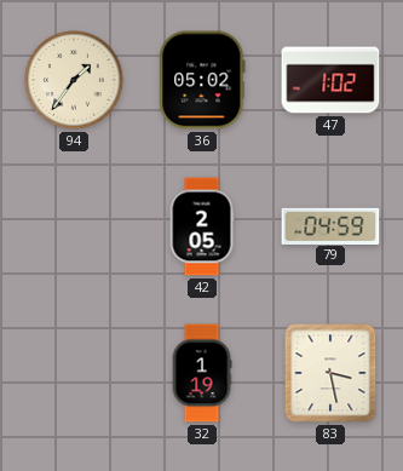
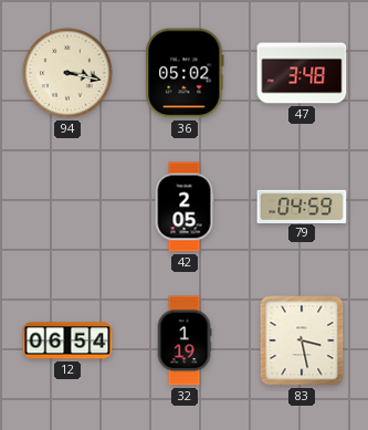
94: 1:36 -> 3:17
47: 1:02 -> 3:48
12: none -> 06:54
